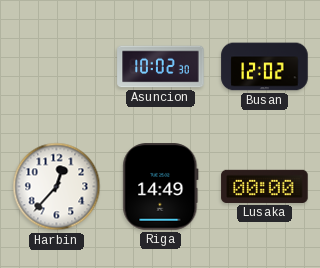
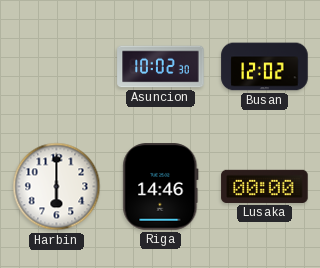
Harbin: 12:37 -> 6:00
Riga: 14:49 -> 14:46
